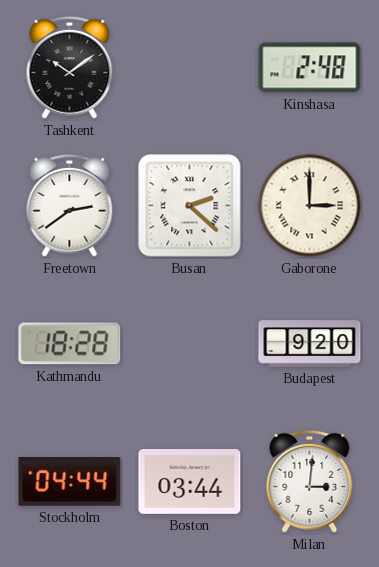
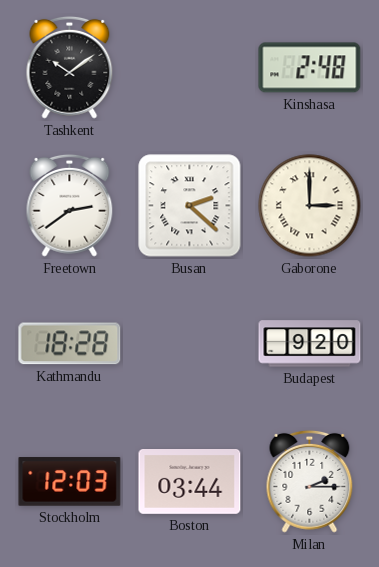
Stockholm: 04:44 -> 12:03
Milan: 3:01 -> 2:15
